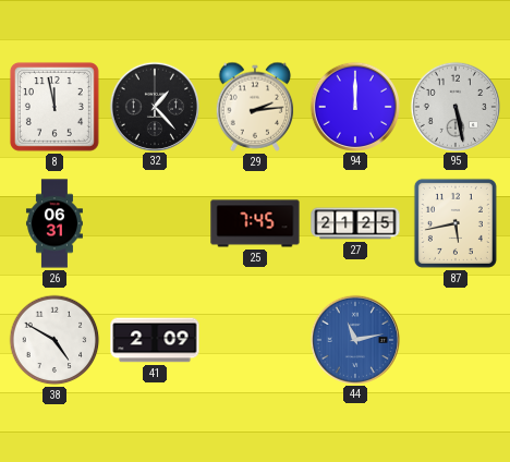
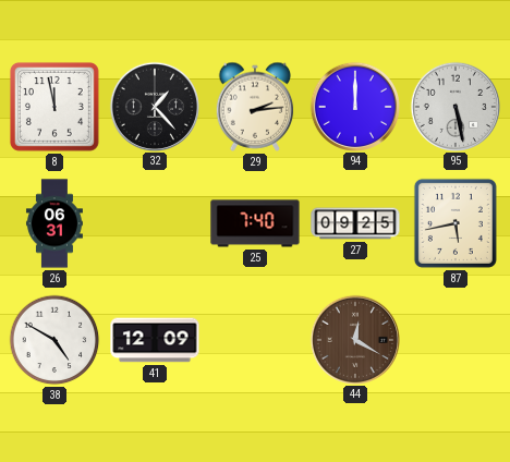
25: 7:45 -> 7:40
27: 21:25 -> 09:25
41: 2:09 -> 12:09
44: 11:13 -> 12:20
44 dial: blue -> brown
